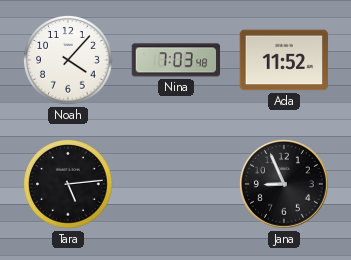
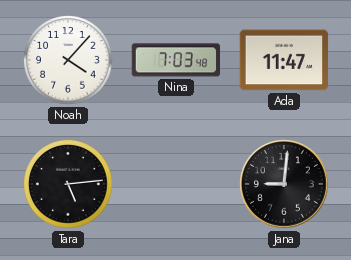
Ada: 11:52 -> 11:47
Jana: 8:56 -> 9:01
